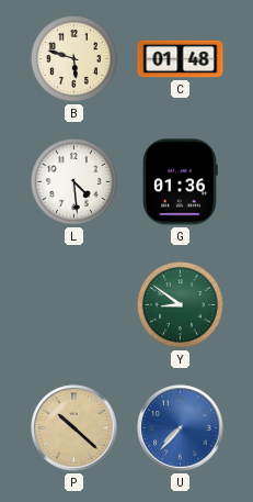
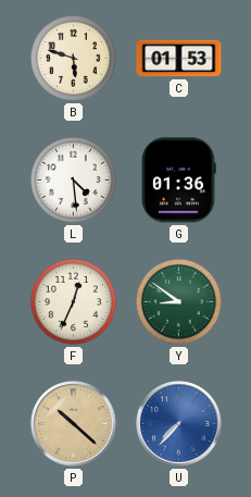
C: 01:48 -> 01:53
F: none -> 12:34
